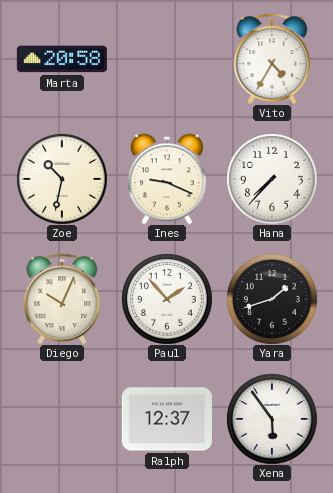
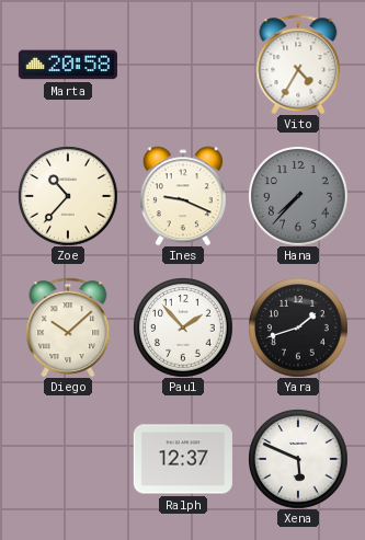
Zoe: 10:32 -> 10:37
Hana dial: white -> grey
Diego: 10:04 -> 10:08
Xena: 5:54 -> 5:49
